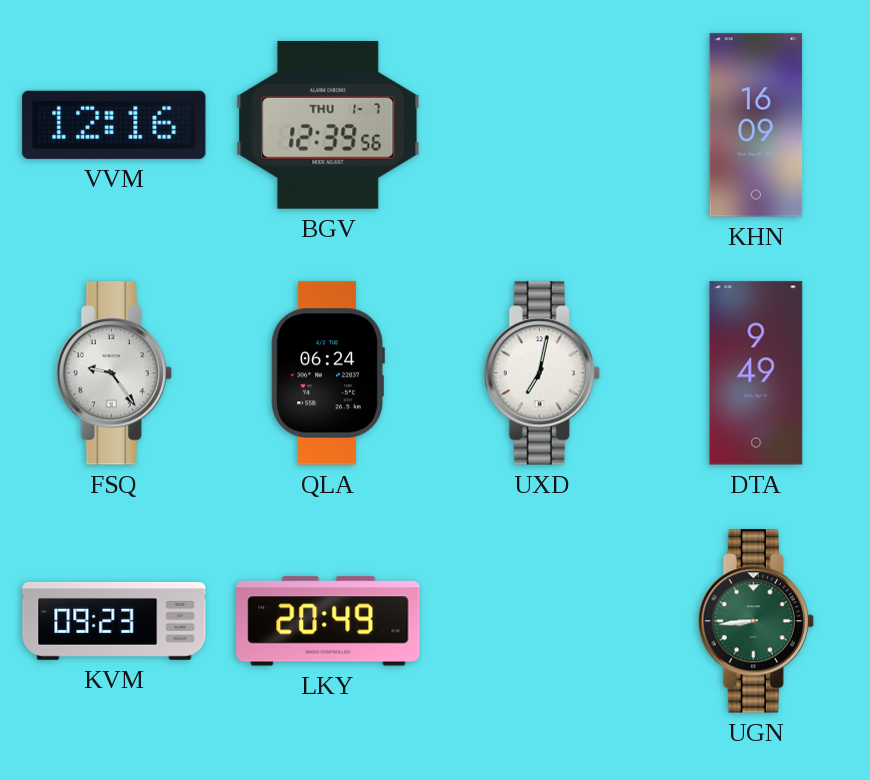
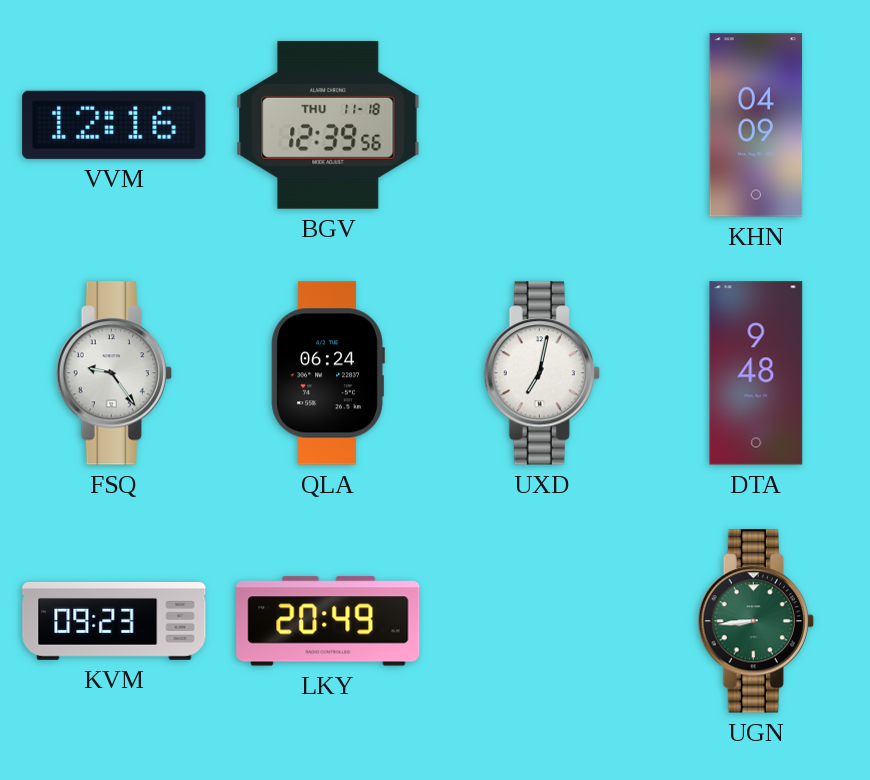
BGV date: THU 1-7 -> THU 11-18
KHN: 16:09 -> 04:09
DTA: 9:49 -> 9:48
